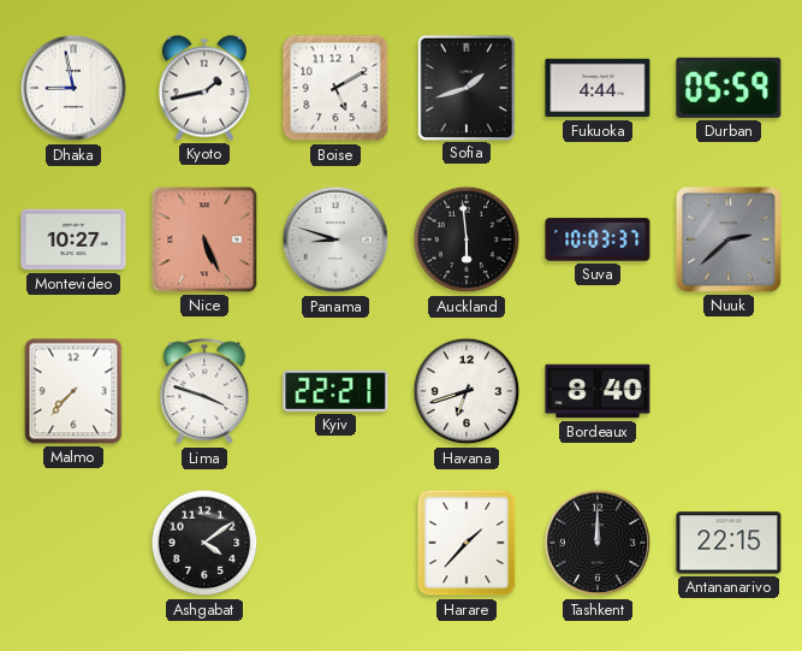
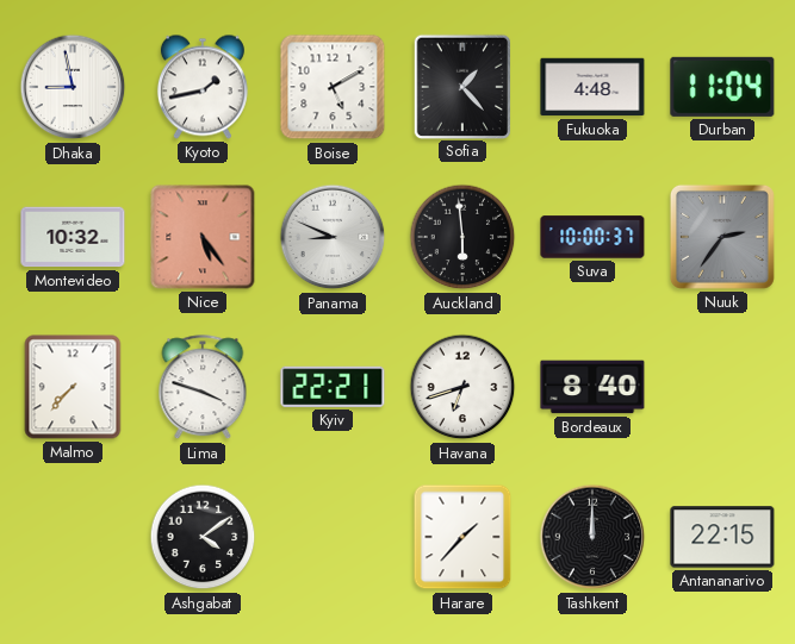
Sofia: 1:42 -> 1:23
Fukuoka: 4:44 -> 4:48
Durban: 05:59 -> 11:04
Montevideo: 10:27 -> 10:32
Nice: 5:26 -> 5:24
Panama: 8:48 -> 8:49
Suva: 10:03 -> 10:00
Nuuk: 2:38 -> 2:36
